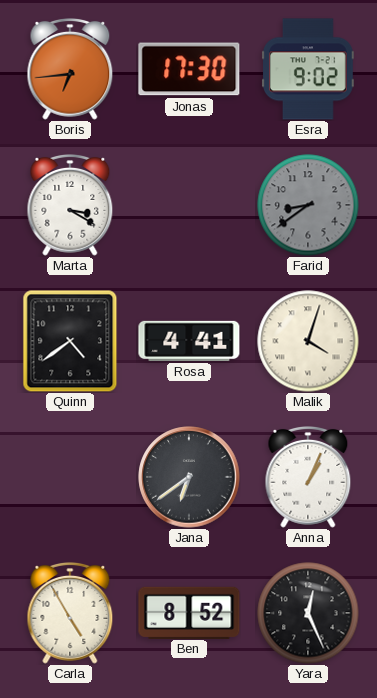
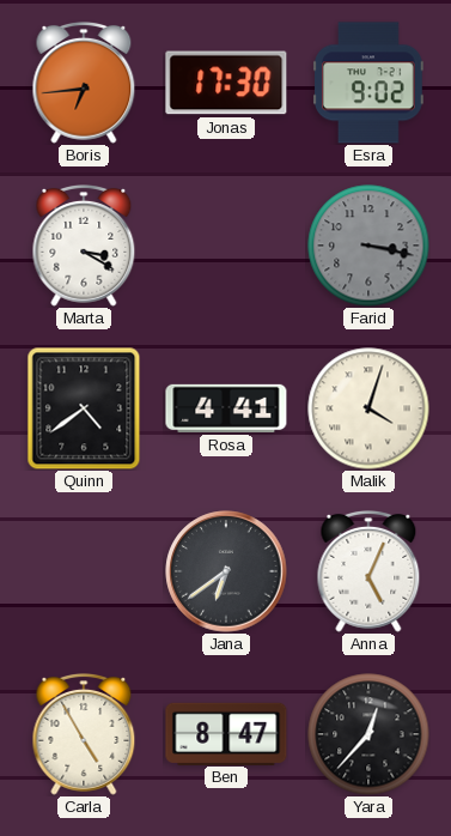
Farid: 8:39 -> 3:17
Anna: 1:04 -> 5:04
Ben: 8:52 -> 8:47
Yara: 12:26 -> 12:37
